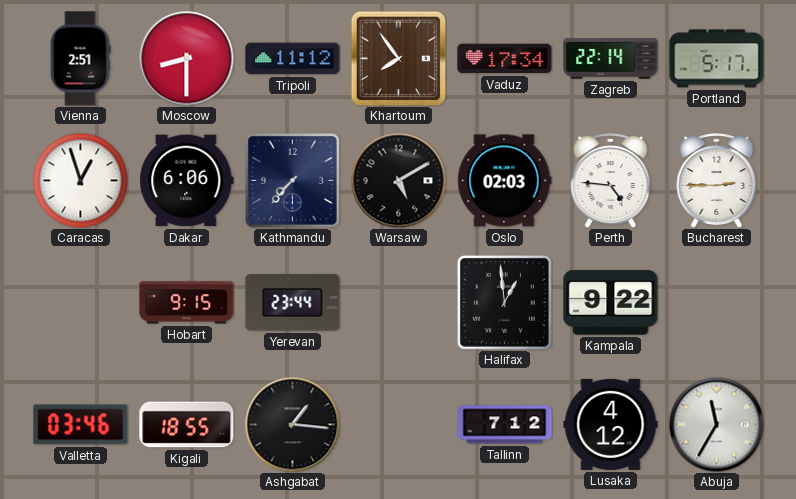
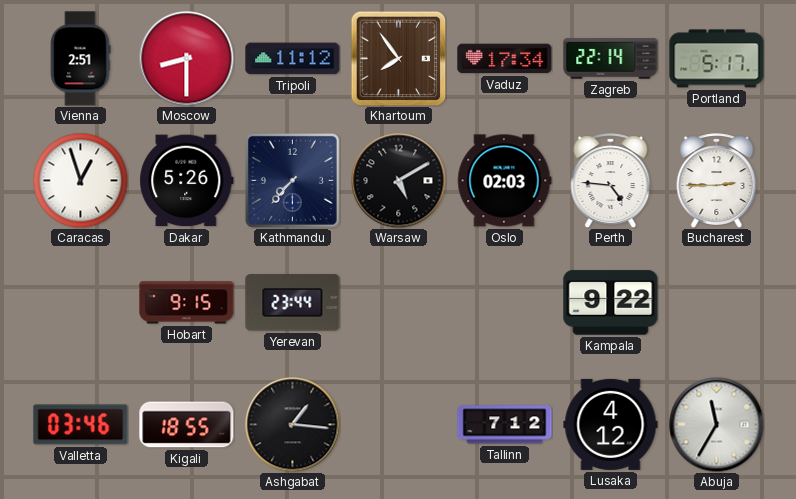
Dakar: 6:06 -> 5:26
Halifax: 12:59 -> none
